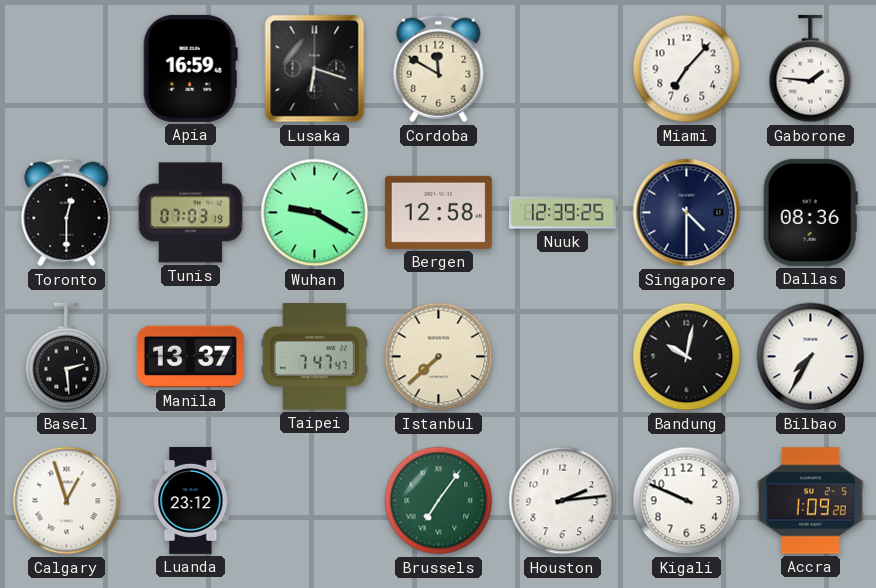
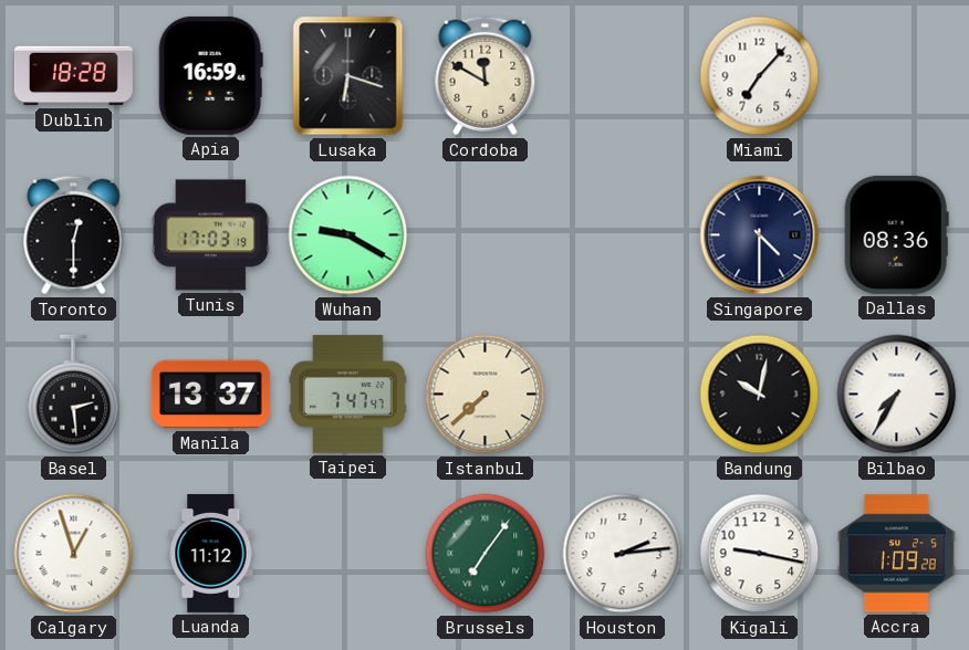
Dublin: none -> 18:28
Gaborone: 1:46 -> none
Tunis: 07:03 -> 17:03
Bergen: 12:58 -> none
Nuuk: 12:39 -> none
Luanda: 23:12 -> 11:12
Kigali: 9:49 -> 9:17
